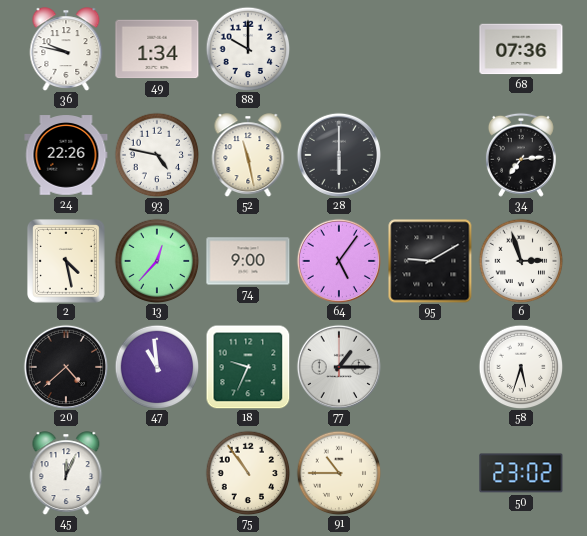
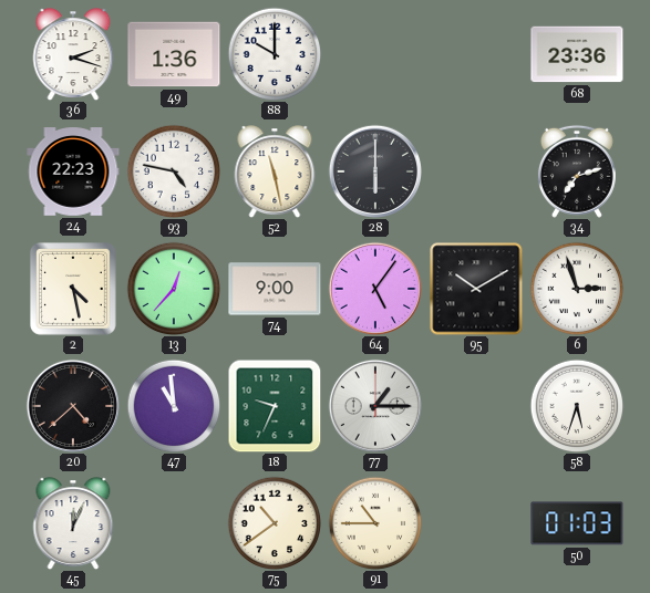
36: 9:47 -> 2:18
49: 1:34 -> 1:36
68: 07:36 -> 23:36
24: 22:26 -> 22:23
34: 7:14 -> 7:12
95: 9:10 -> 10:10
75: 10:54 -> 10:39
50: 23:02 -> 01:03
